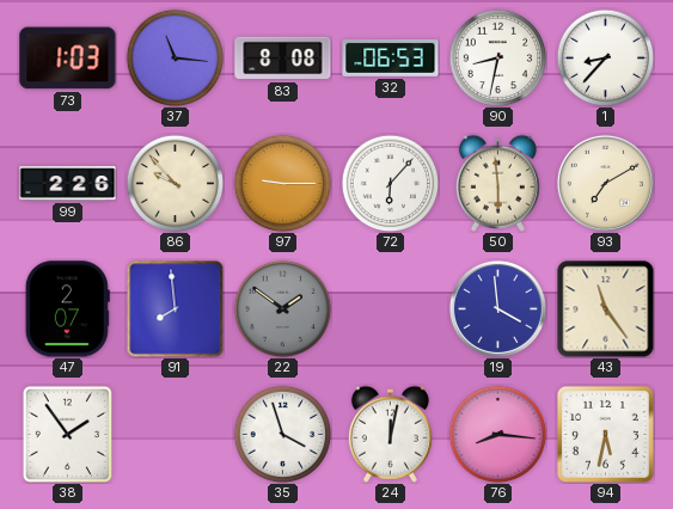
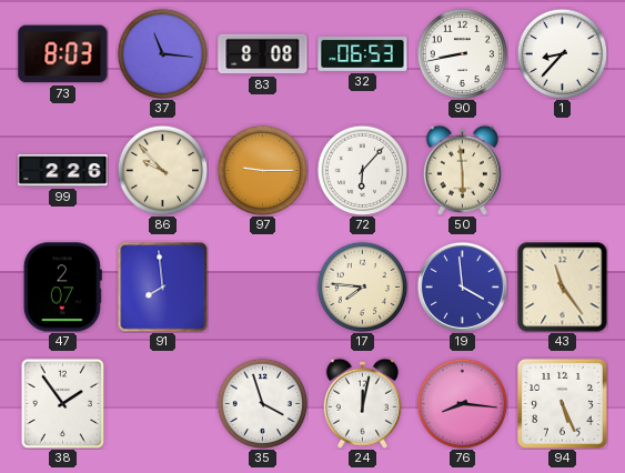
73: 1:03 -> 8:03
90: 8:32 -> 8:43
93: 7:10 -> none
22: 1:51 -> none
17: none -> 7:46
94: 5:32 -> 5:26
